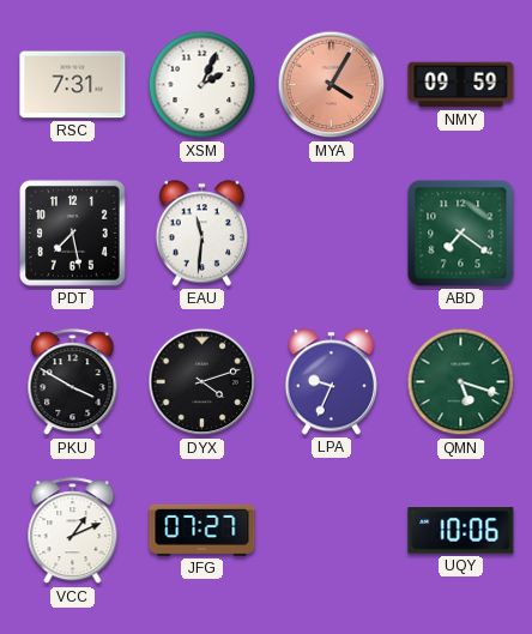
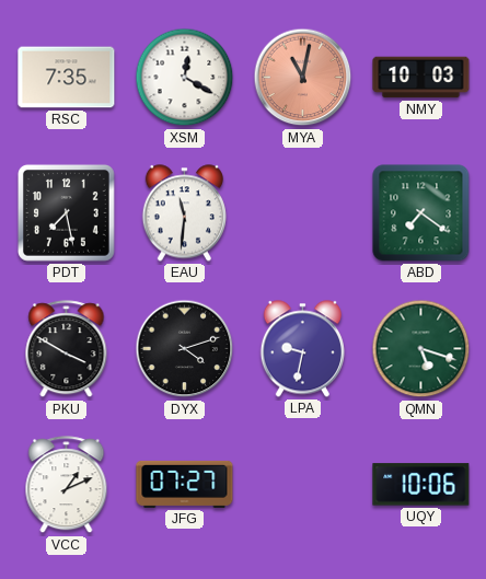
RSC: 7:31 -> 7:35
XSM: 2:04 -> 12:20
MYA: 4:05 -> 11:02
NMY: 09:59 -> 10:03
LPA: 9:34 -> 9:32
